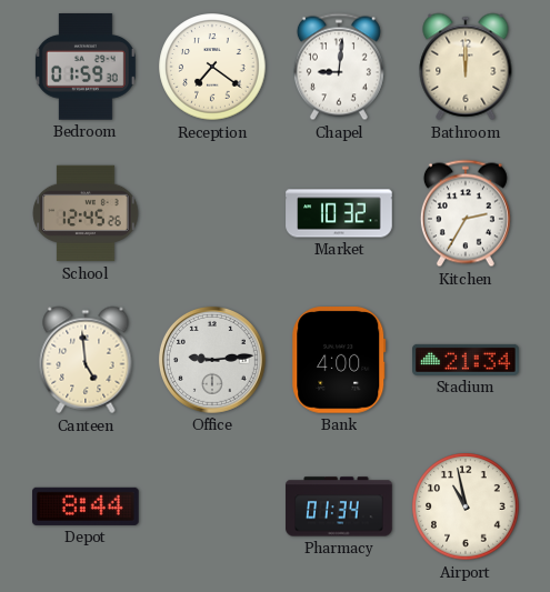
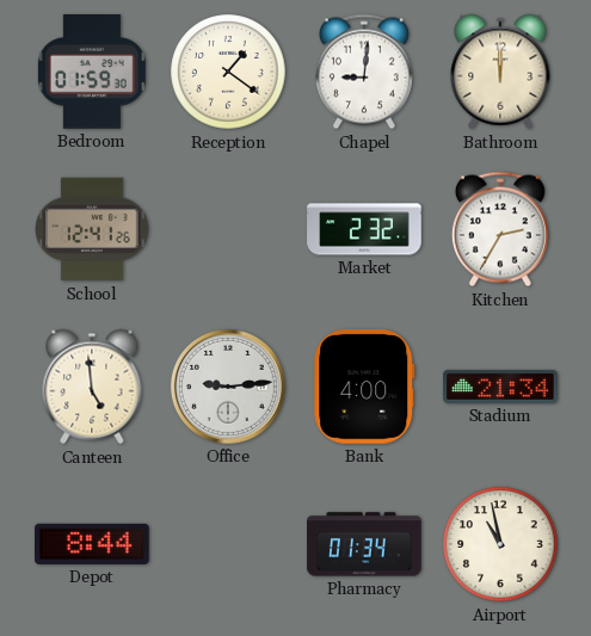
Reception: 7:21 -> 1:21
School: 12:45 -> 12:41
Market: 10:32 -> 2:32
